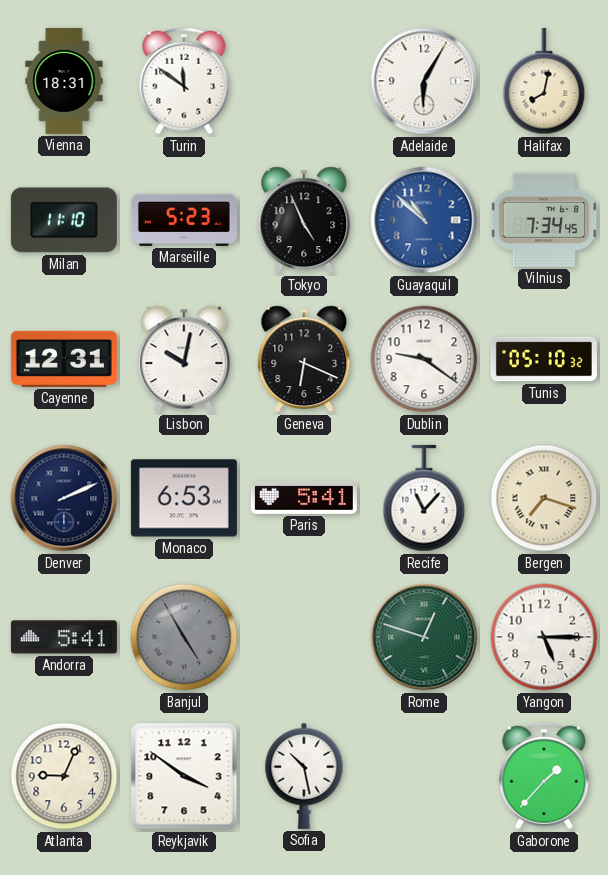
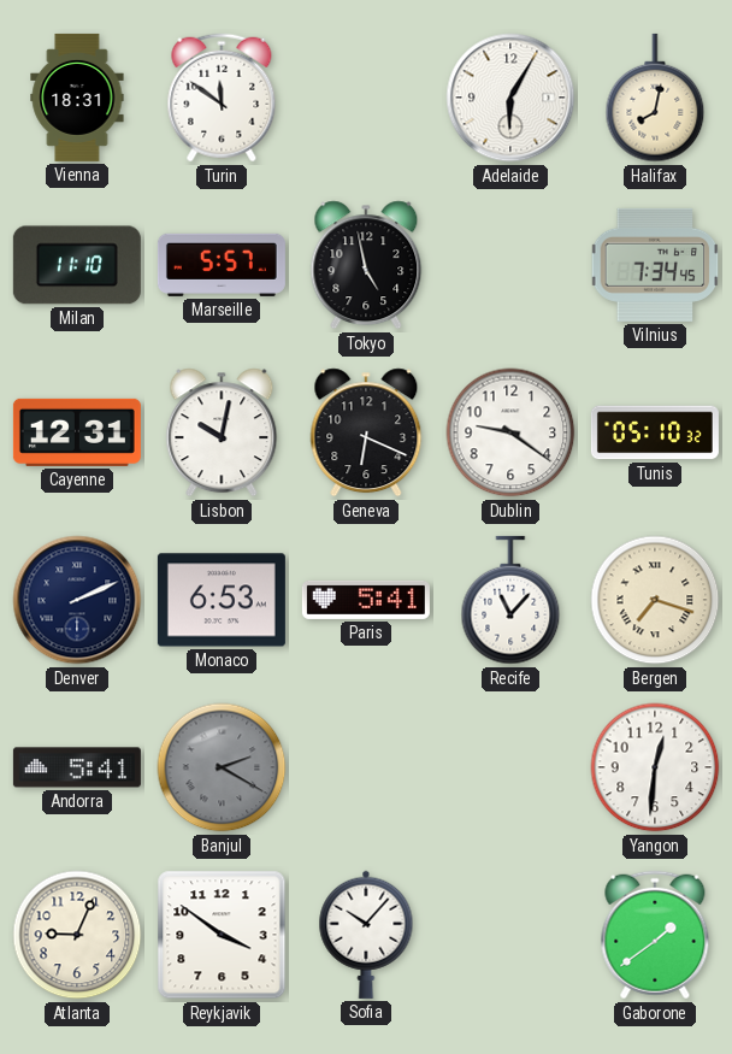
Marseille: 5:23 -> 5:57
Tokyo: 4:56 -> 4:58
Guayaquil: 10:52 -> none
Banjul: 4:55 -> 2:20
Rome: 12:48 -> none
Yangon: 5:15 -> 12:31
Sofia: 10:28 -> 10:07
Gaborone: 1:37 -> 1:39
